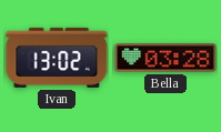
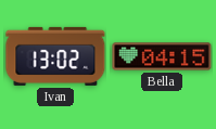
Bella: 03:28 -> 04:15
